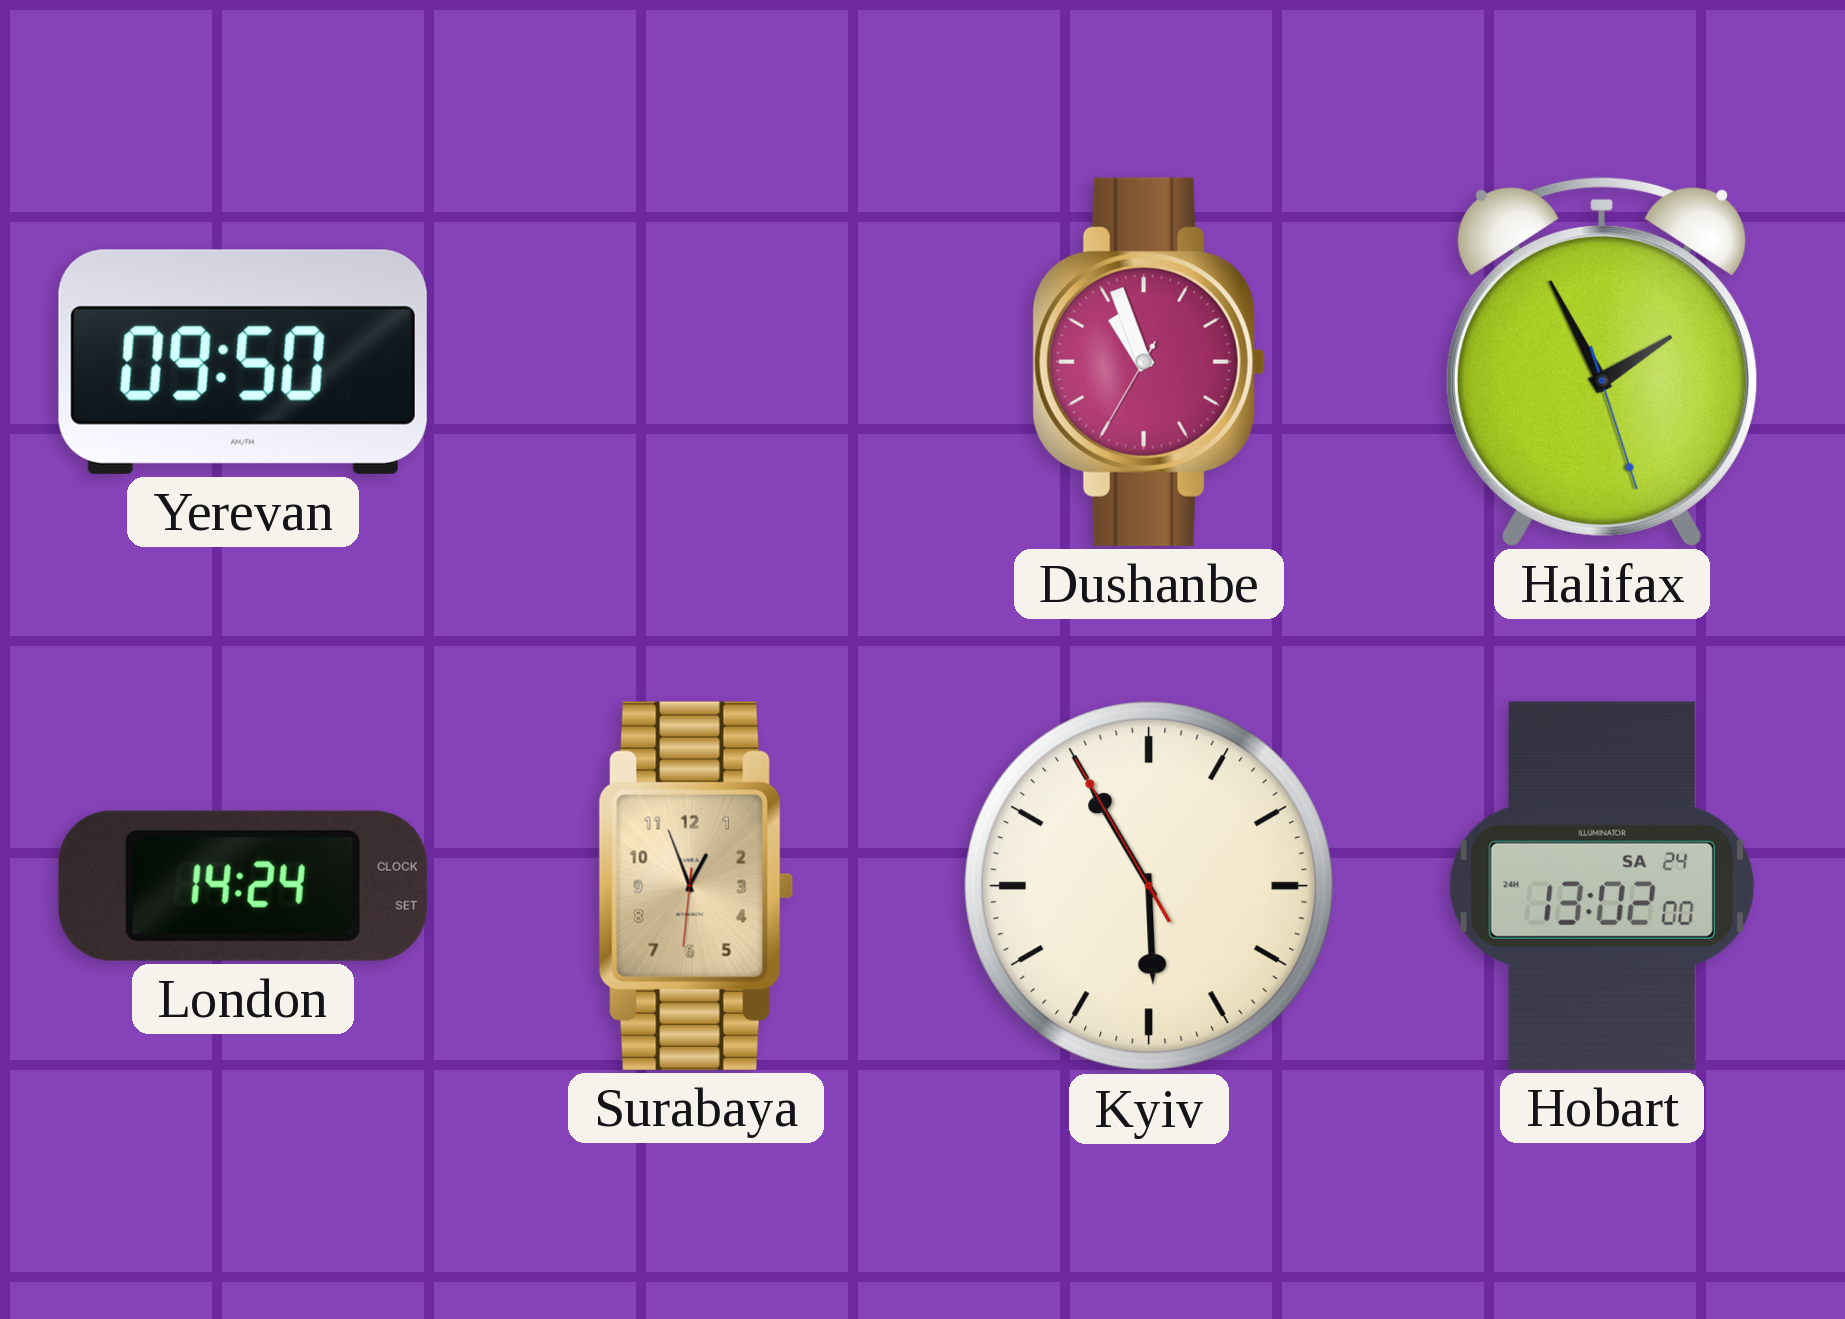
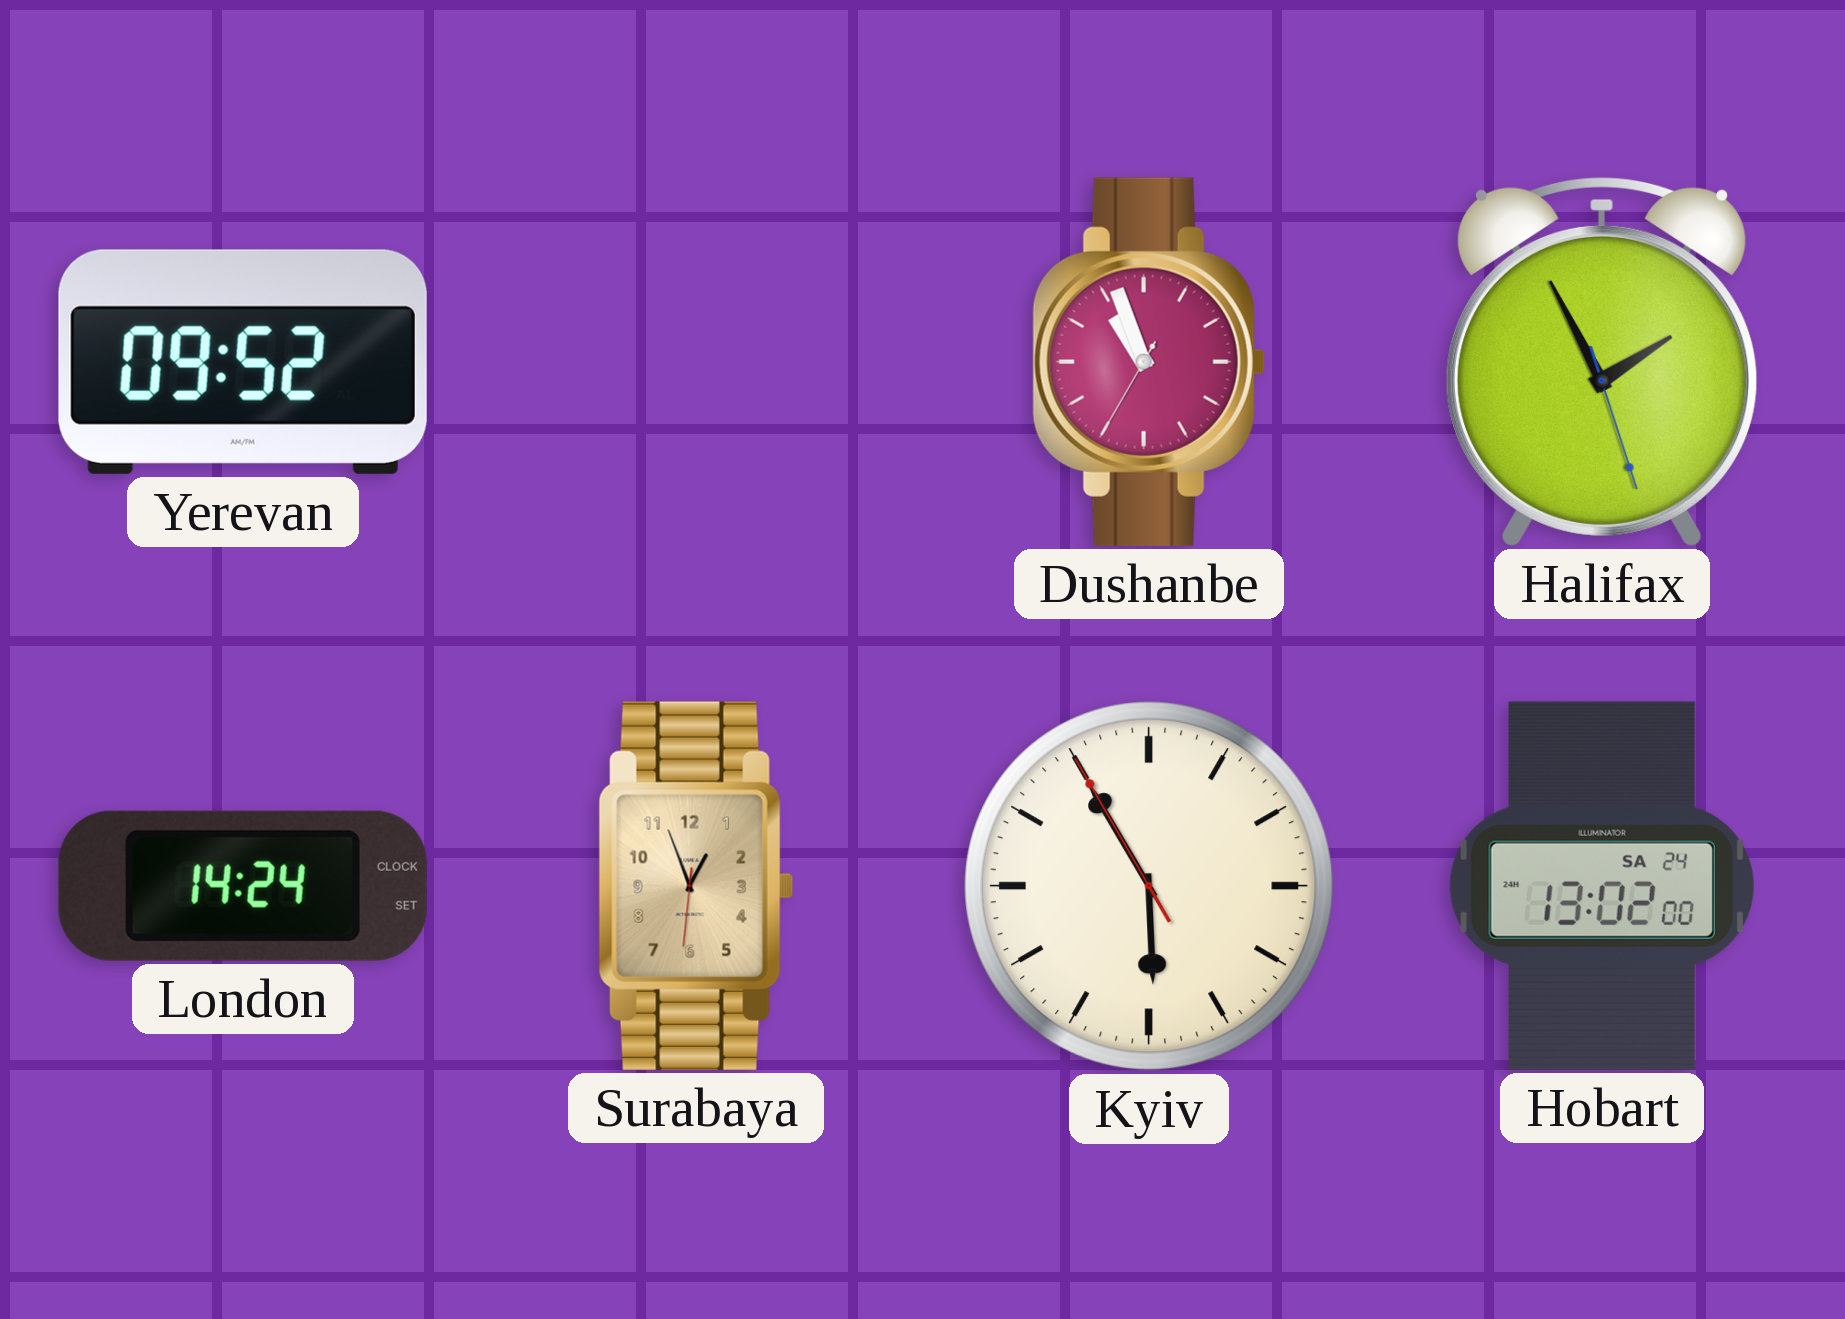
Yerevan: 09:50 -> 09:52
